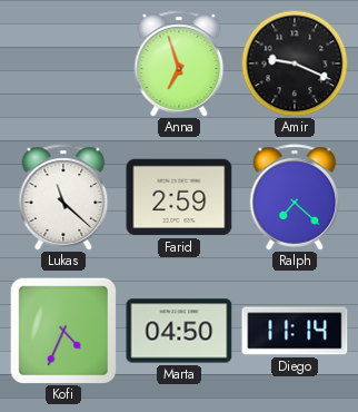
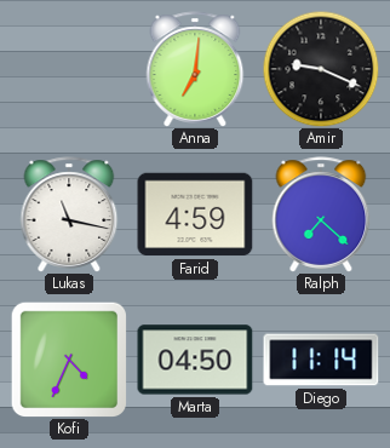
Anna: 6:57 -> 7:01
Lukas: 11:22 -> 11:17
Farid: 2:59 -> 4:59
